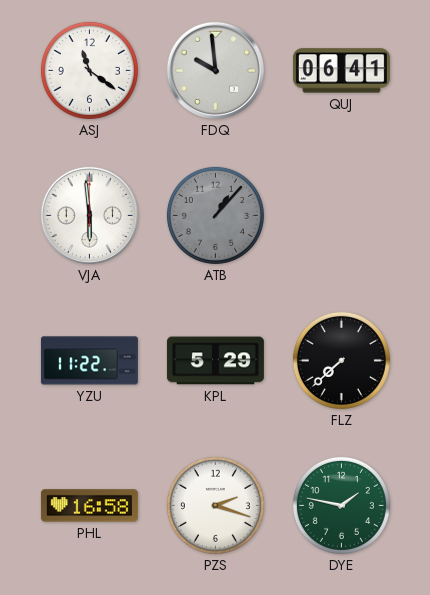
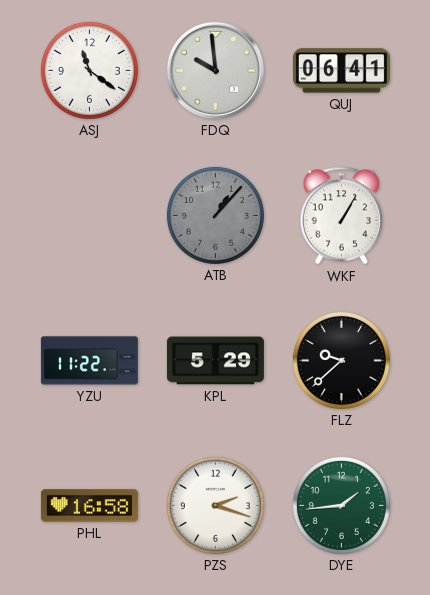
VJA: 5:59 -> none
WKF: none -> 1:05
FLZ: 7:38 -> 9:38
DYE: 1:47 -> 1:44
